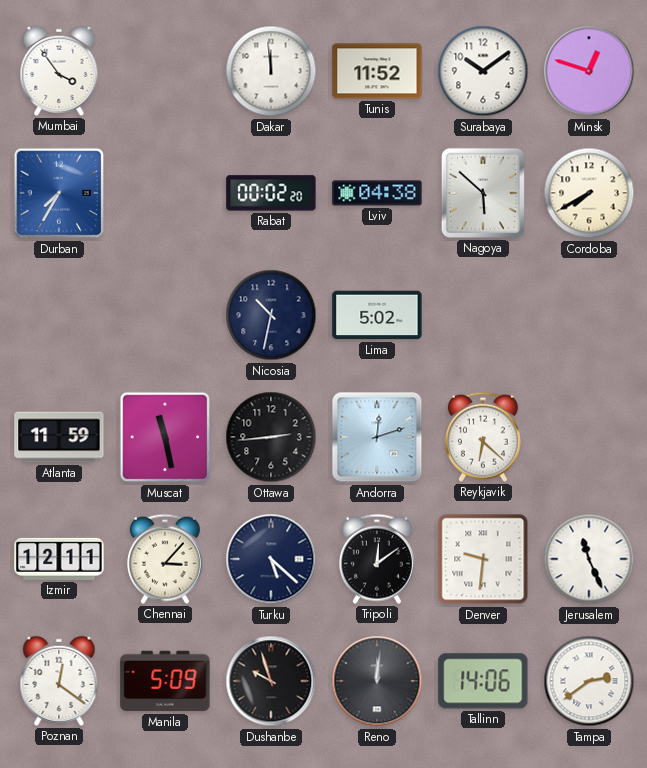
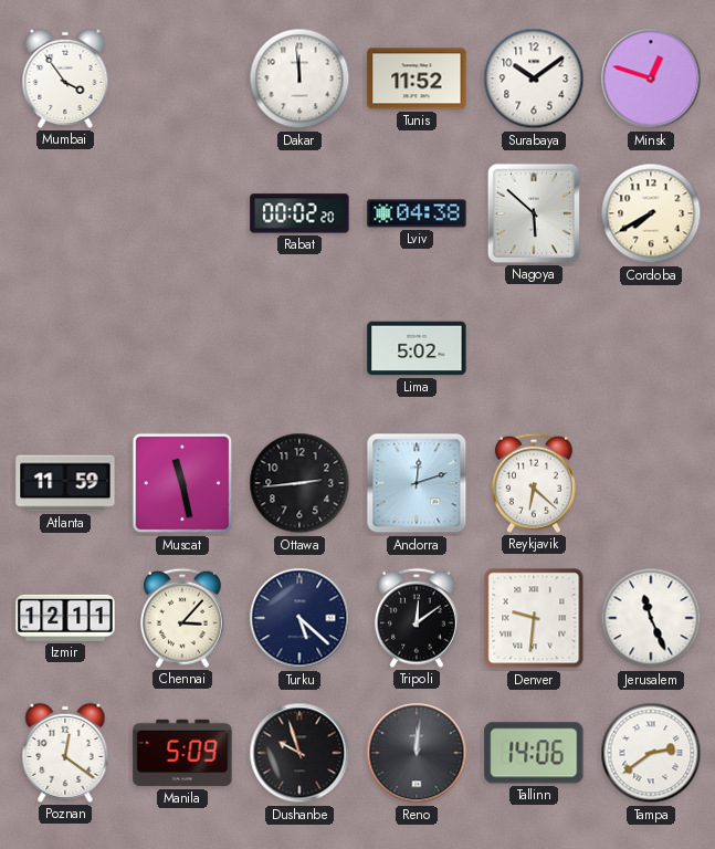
Durban: 7:35 -> none
Nicosia: 10:32 -> none
